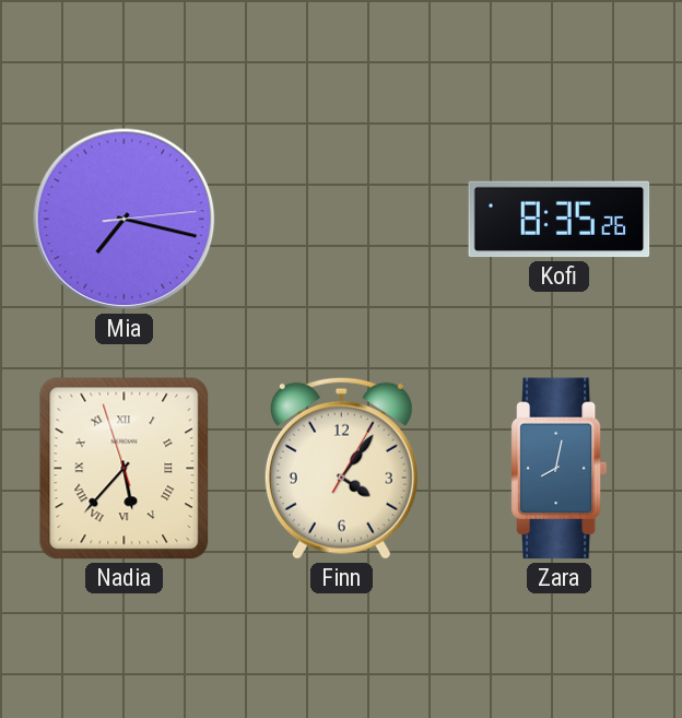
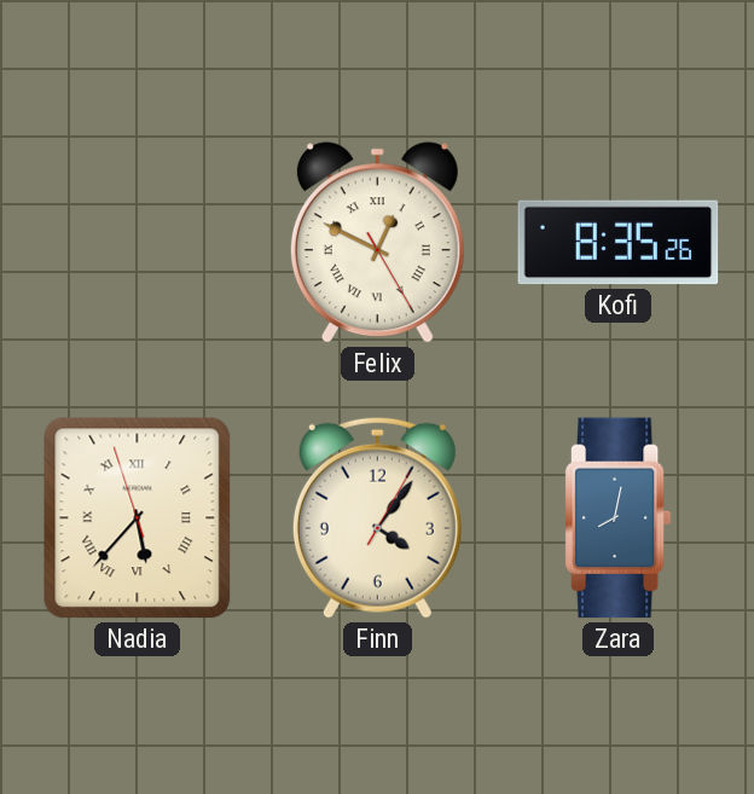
Mia: 7:17 -> none
Felix: none -> 12:49
